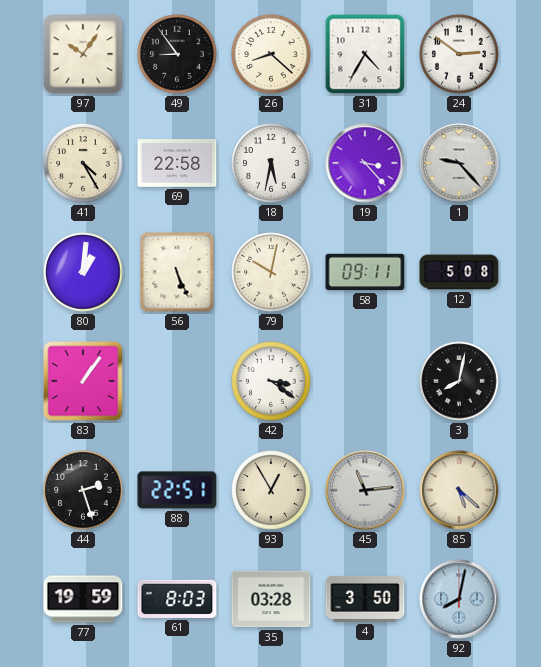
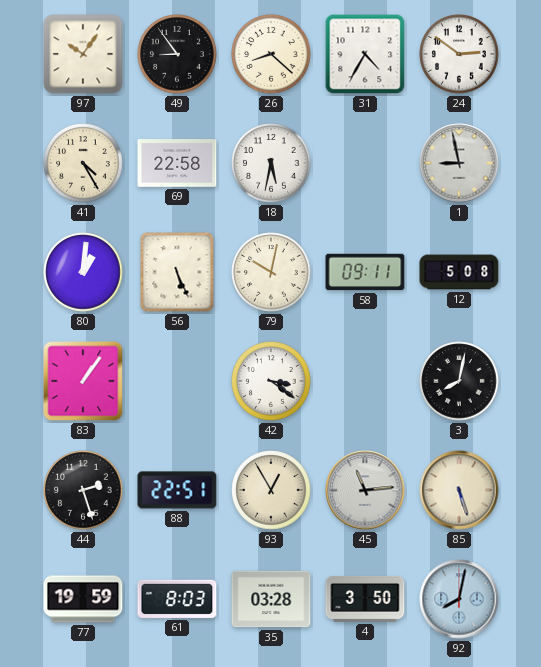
19: 3:23 -> none
1: 9:23 -> 8:58
85: 5:22 -> 5:27
